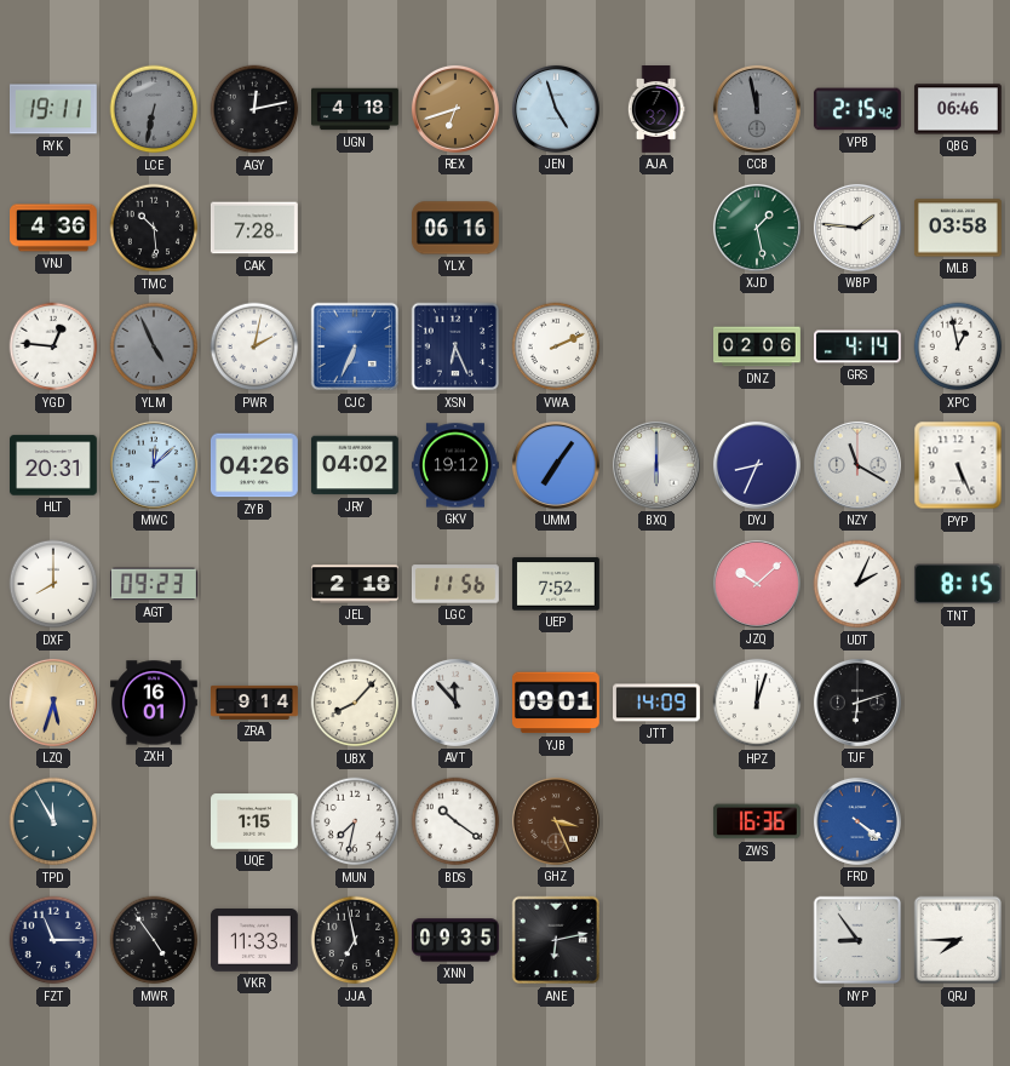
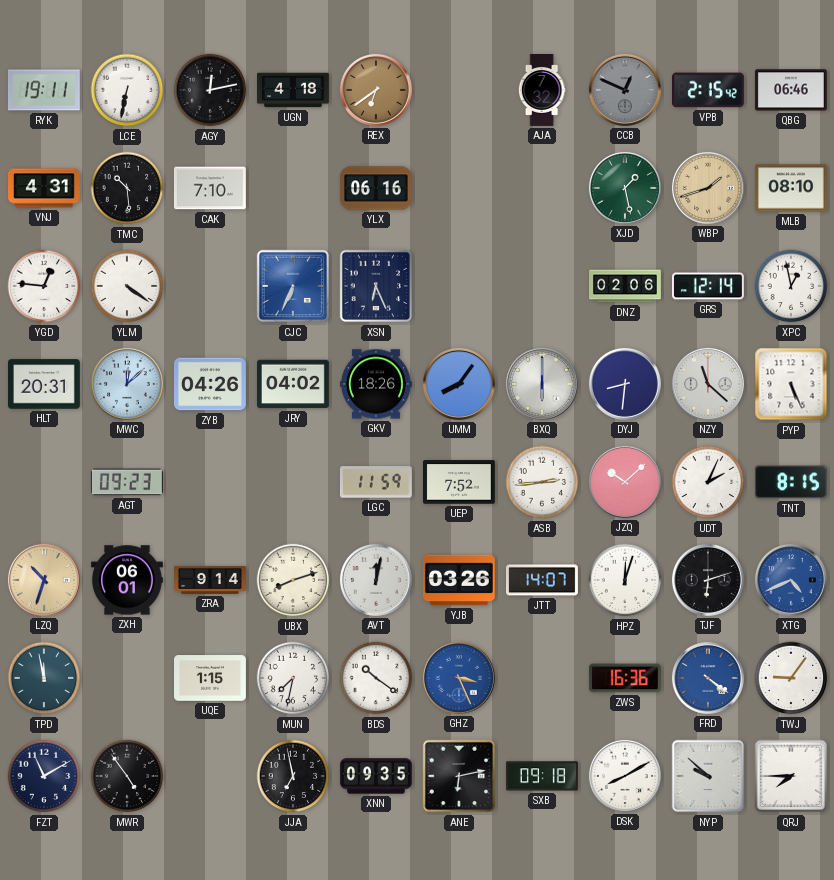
LCE dial: grey -> white
REX: 6:42 -> 6:39
JEN: 4:57 -> none
CCB: 11:58 -> 12:49
VNJ: 4:36 -> 4:31
CAK: 7:28 -> 7:10
WBP: 1:46 -> 1:42
WBP dial: white -> champagne
MLB: 03:58 -> 08:10
YLM: 4:56 -> 4:21
YLM dial: grey -> white
PWR: 2:02 -> none
VWA: 2:11 -> none
GRS: 4:14 -> 12:14
GKV: 19:12 -> 18:26
UMM: 7:06 -> 8:06
DYJ: 8:34 -> 8:31
NZY: 11:20 -> 11:22
DXF: 8:00 -> none
JEL: 2:18 -> none
LGC: 11:56 -> 11:59
ASB: none -> 2:44
LZQ: 5:33 -> 10:33
ZXH: 16:01 -> 06:01
UBX: 8:07 -> 8:12
AVT: 11:53 -> 12:02
YJB: 09:01 -> 03:26
JTT: 14:09 -> 14:07
XTG: none -> 4:41
TPD: 11:55 -> 11:58
GHZ dial: brown -> blue
TWJ: none -> 9:06
FZT: 11:15 -> 11:10
VKR: 11:33 -> none
SXB: none -> 09:18
DSK: none -> 8:10
NYP: 8:54 -> 9:52
